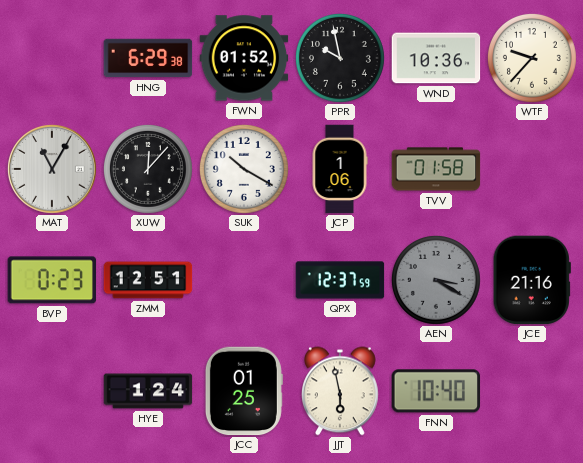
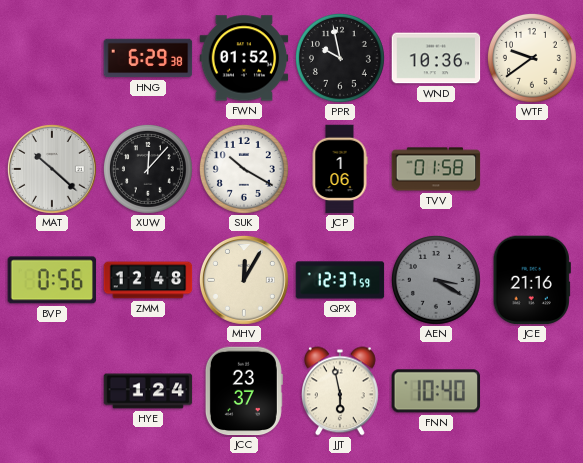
WTF: 9:37 -> 9:39
MAT: 11:05 -> 10:22
BVP: 0:23 -> 0:56
ZMM: 12:51 -> 12:48
MHV: none -> 12:05
JCC: 01:25 -> 23:37
